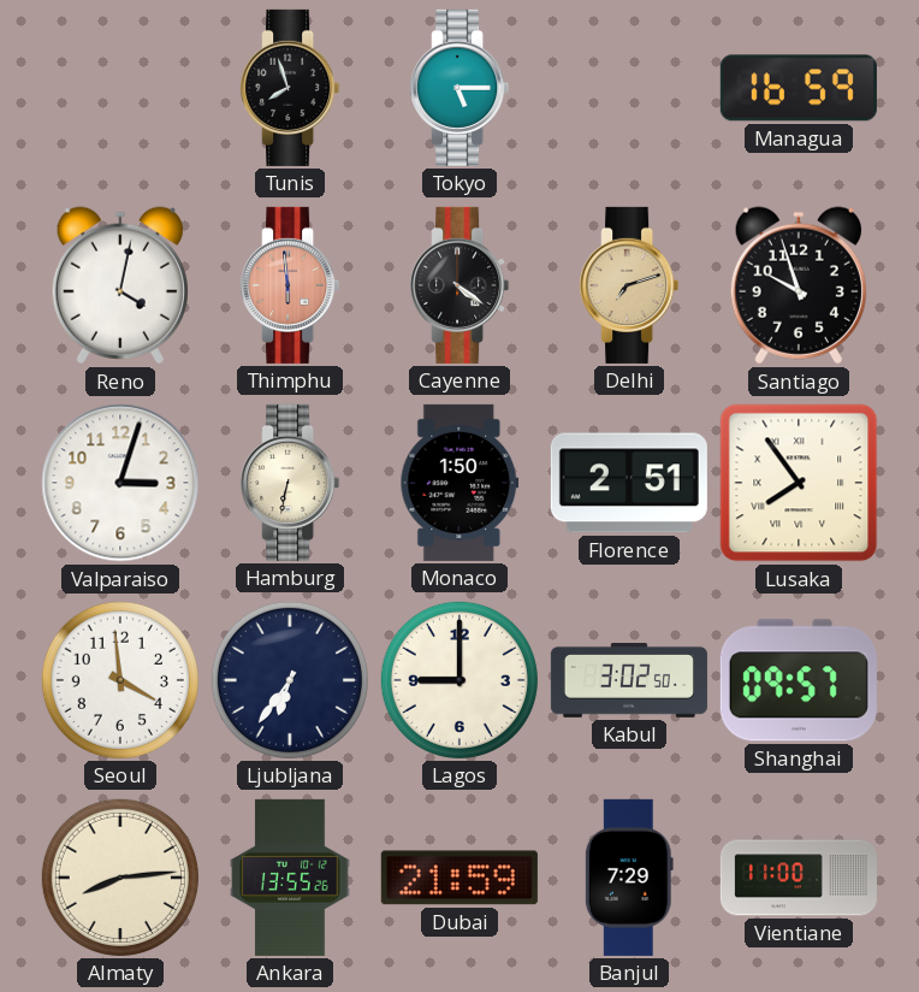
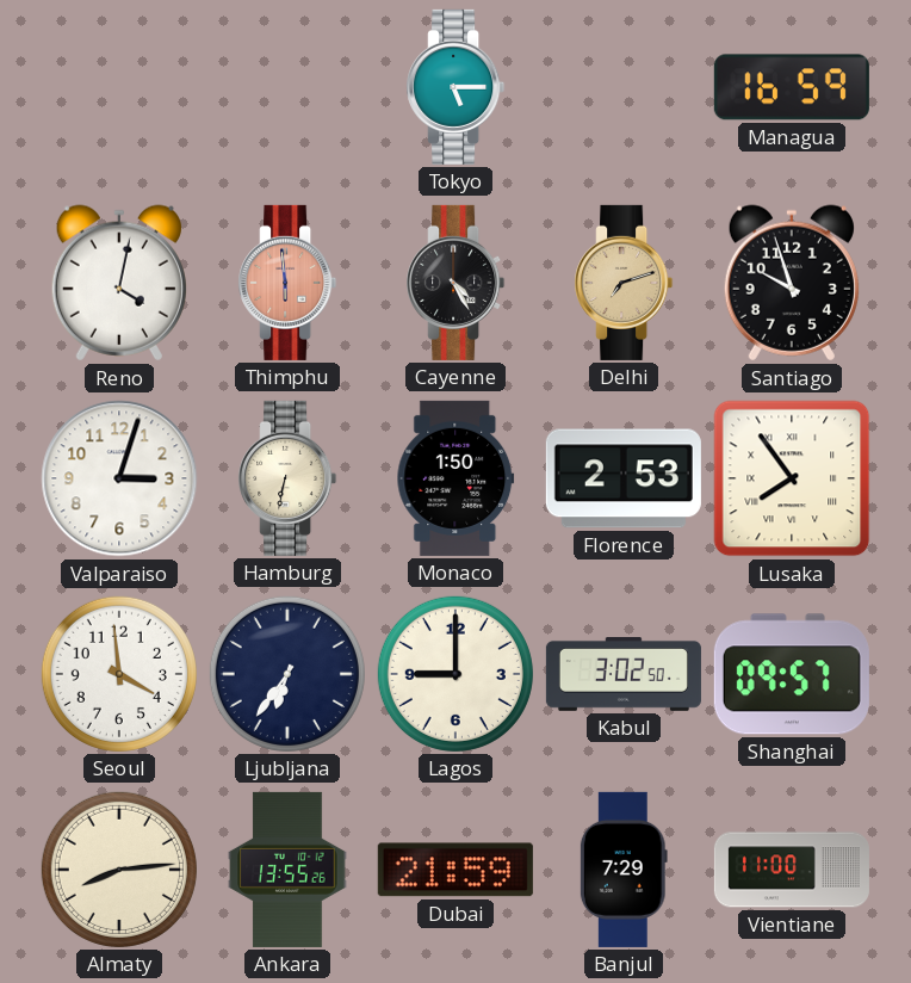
Tunis: 7:57 -> none
Cayenne: 4:21 -> 4:25
Florence: 2:51 -> 2:53
